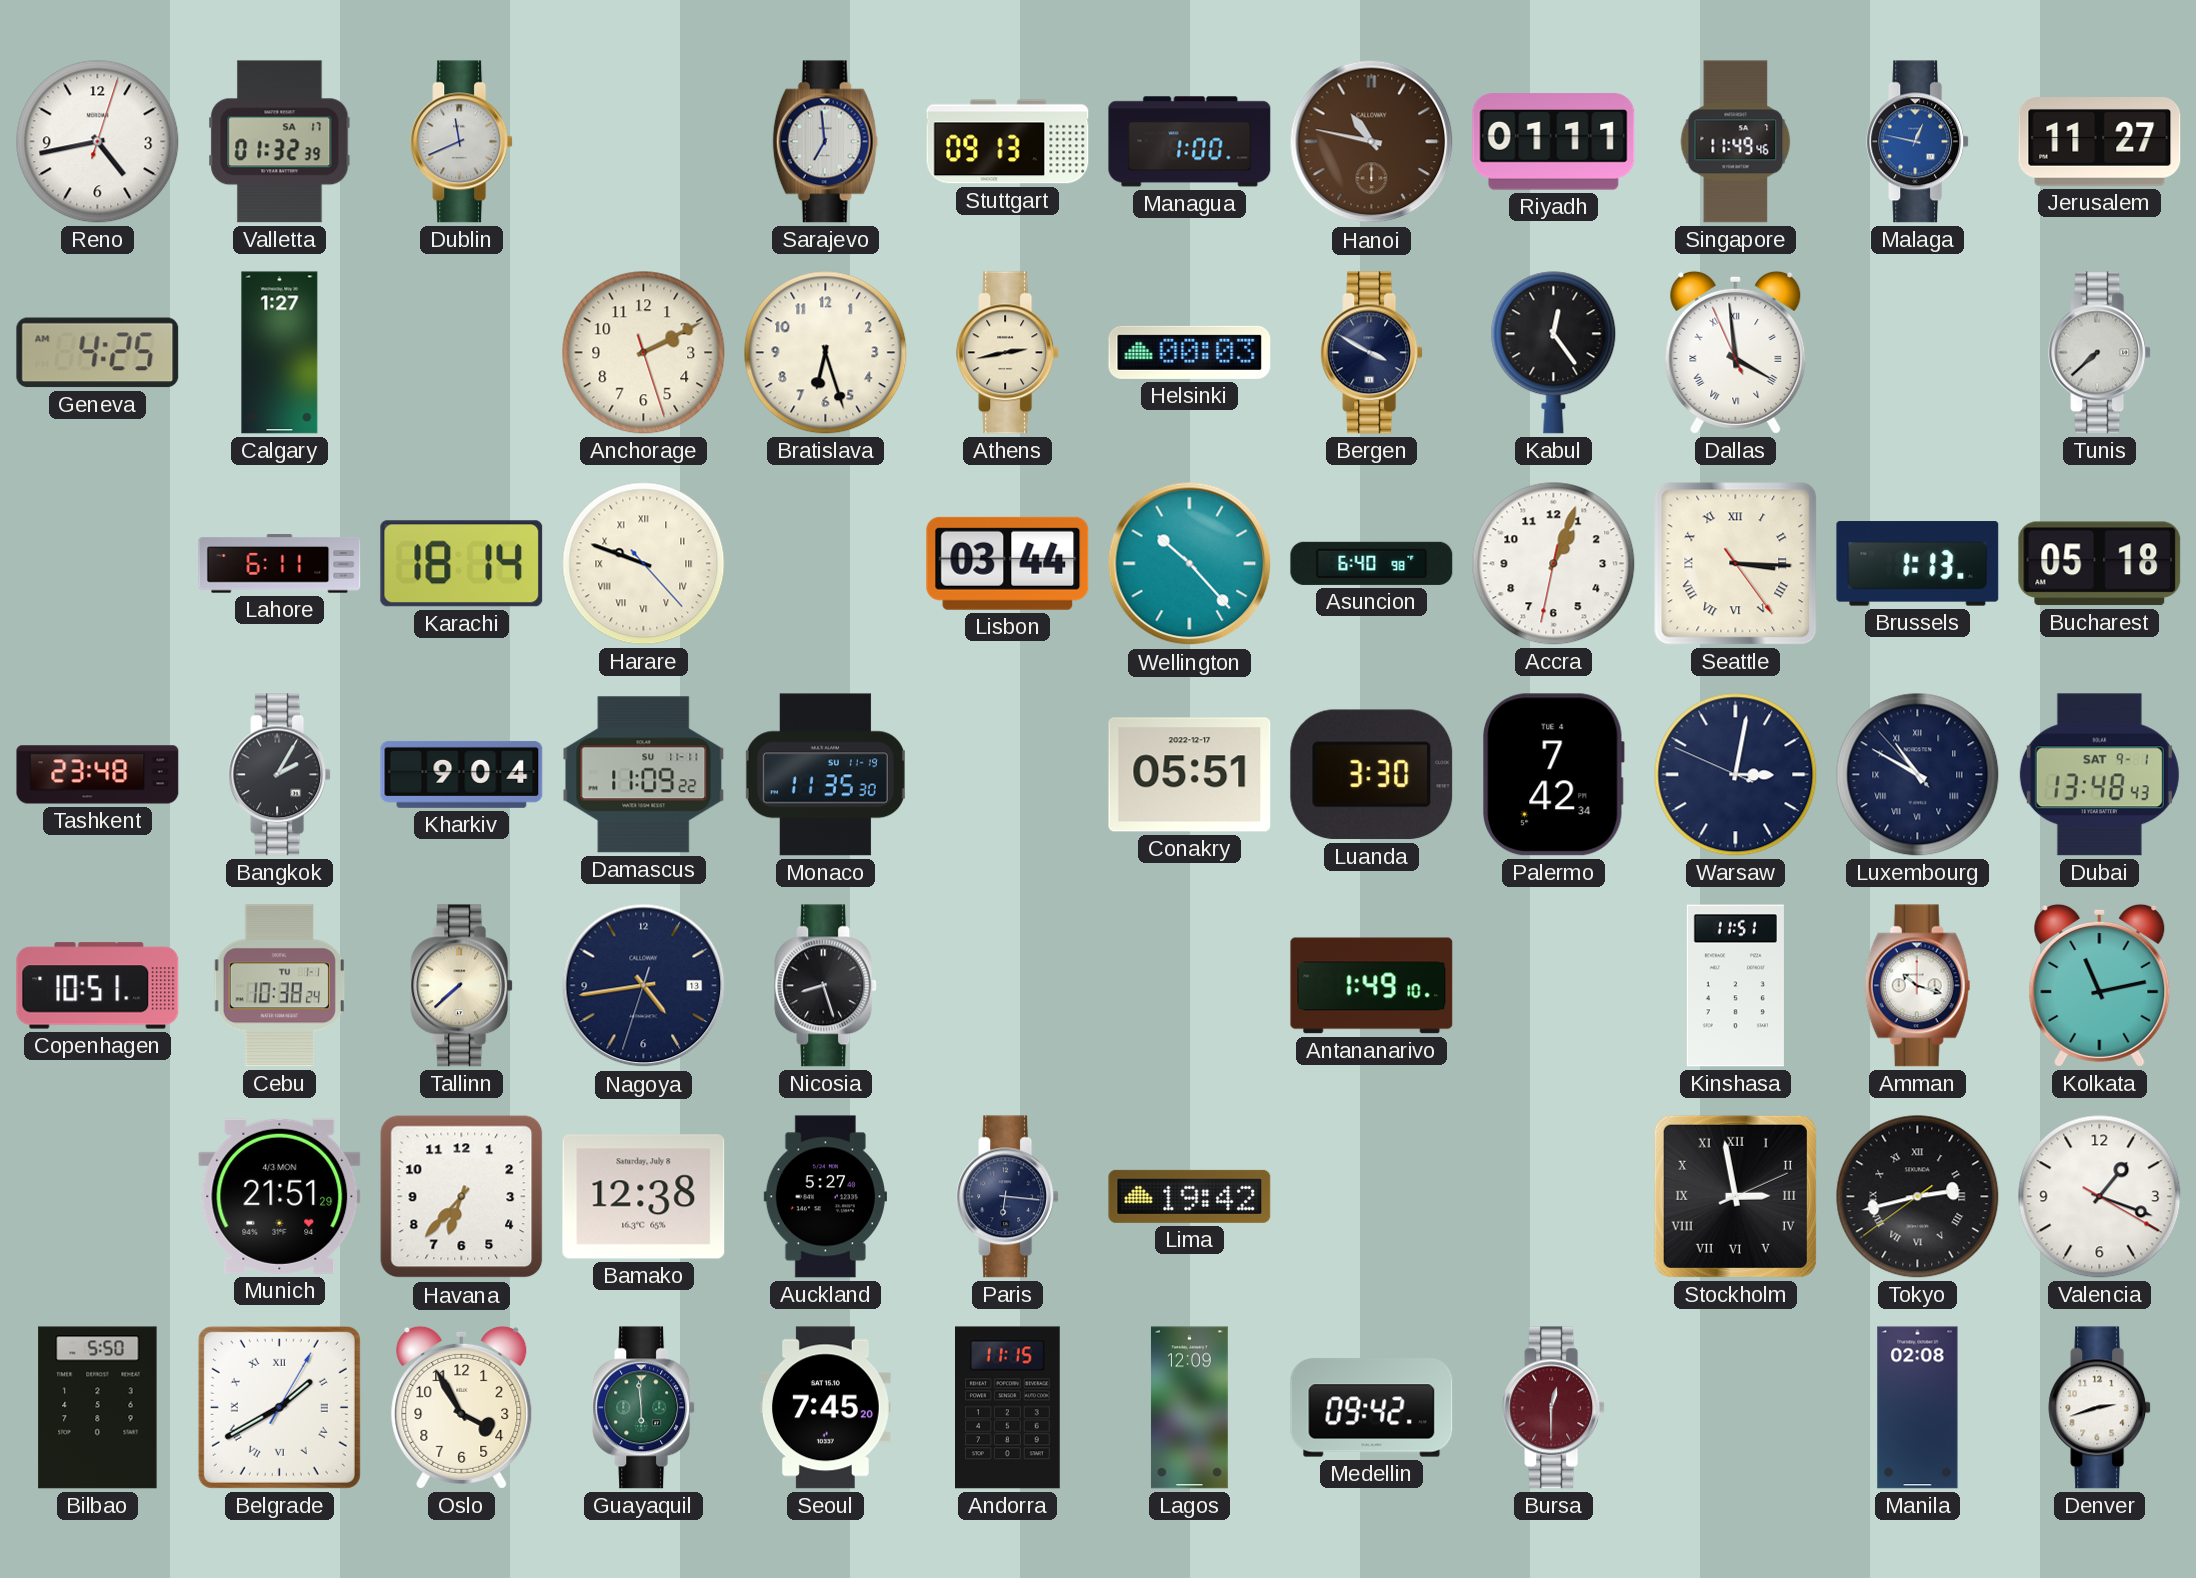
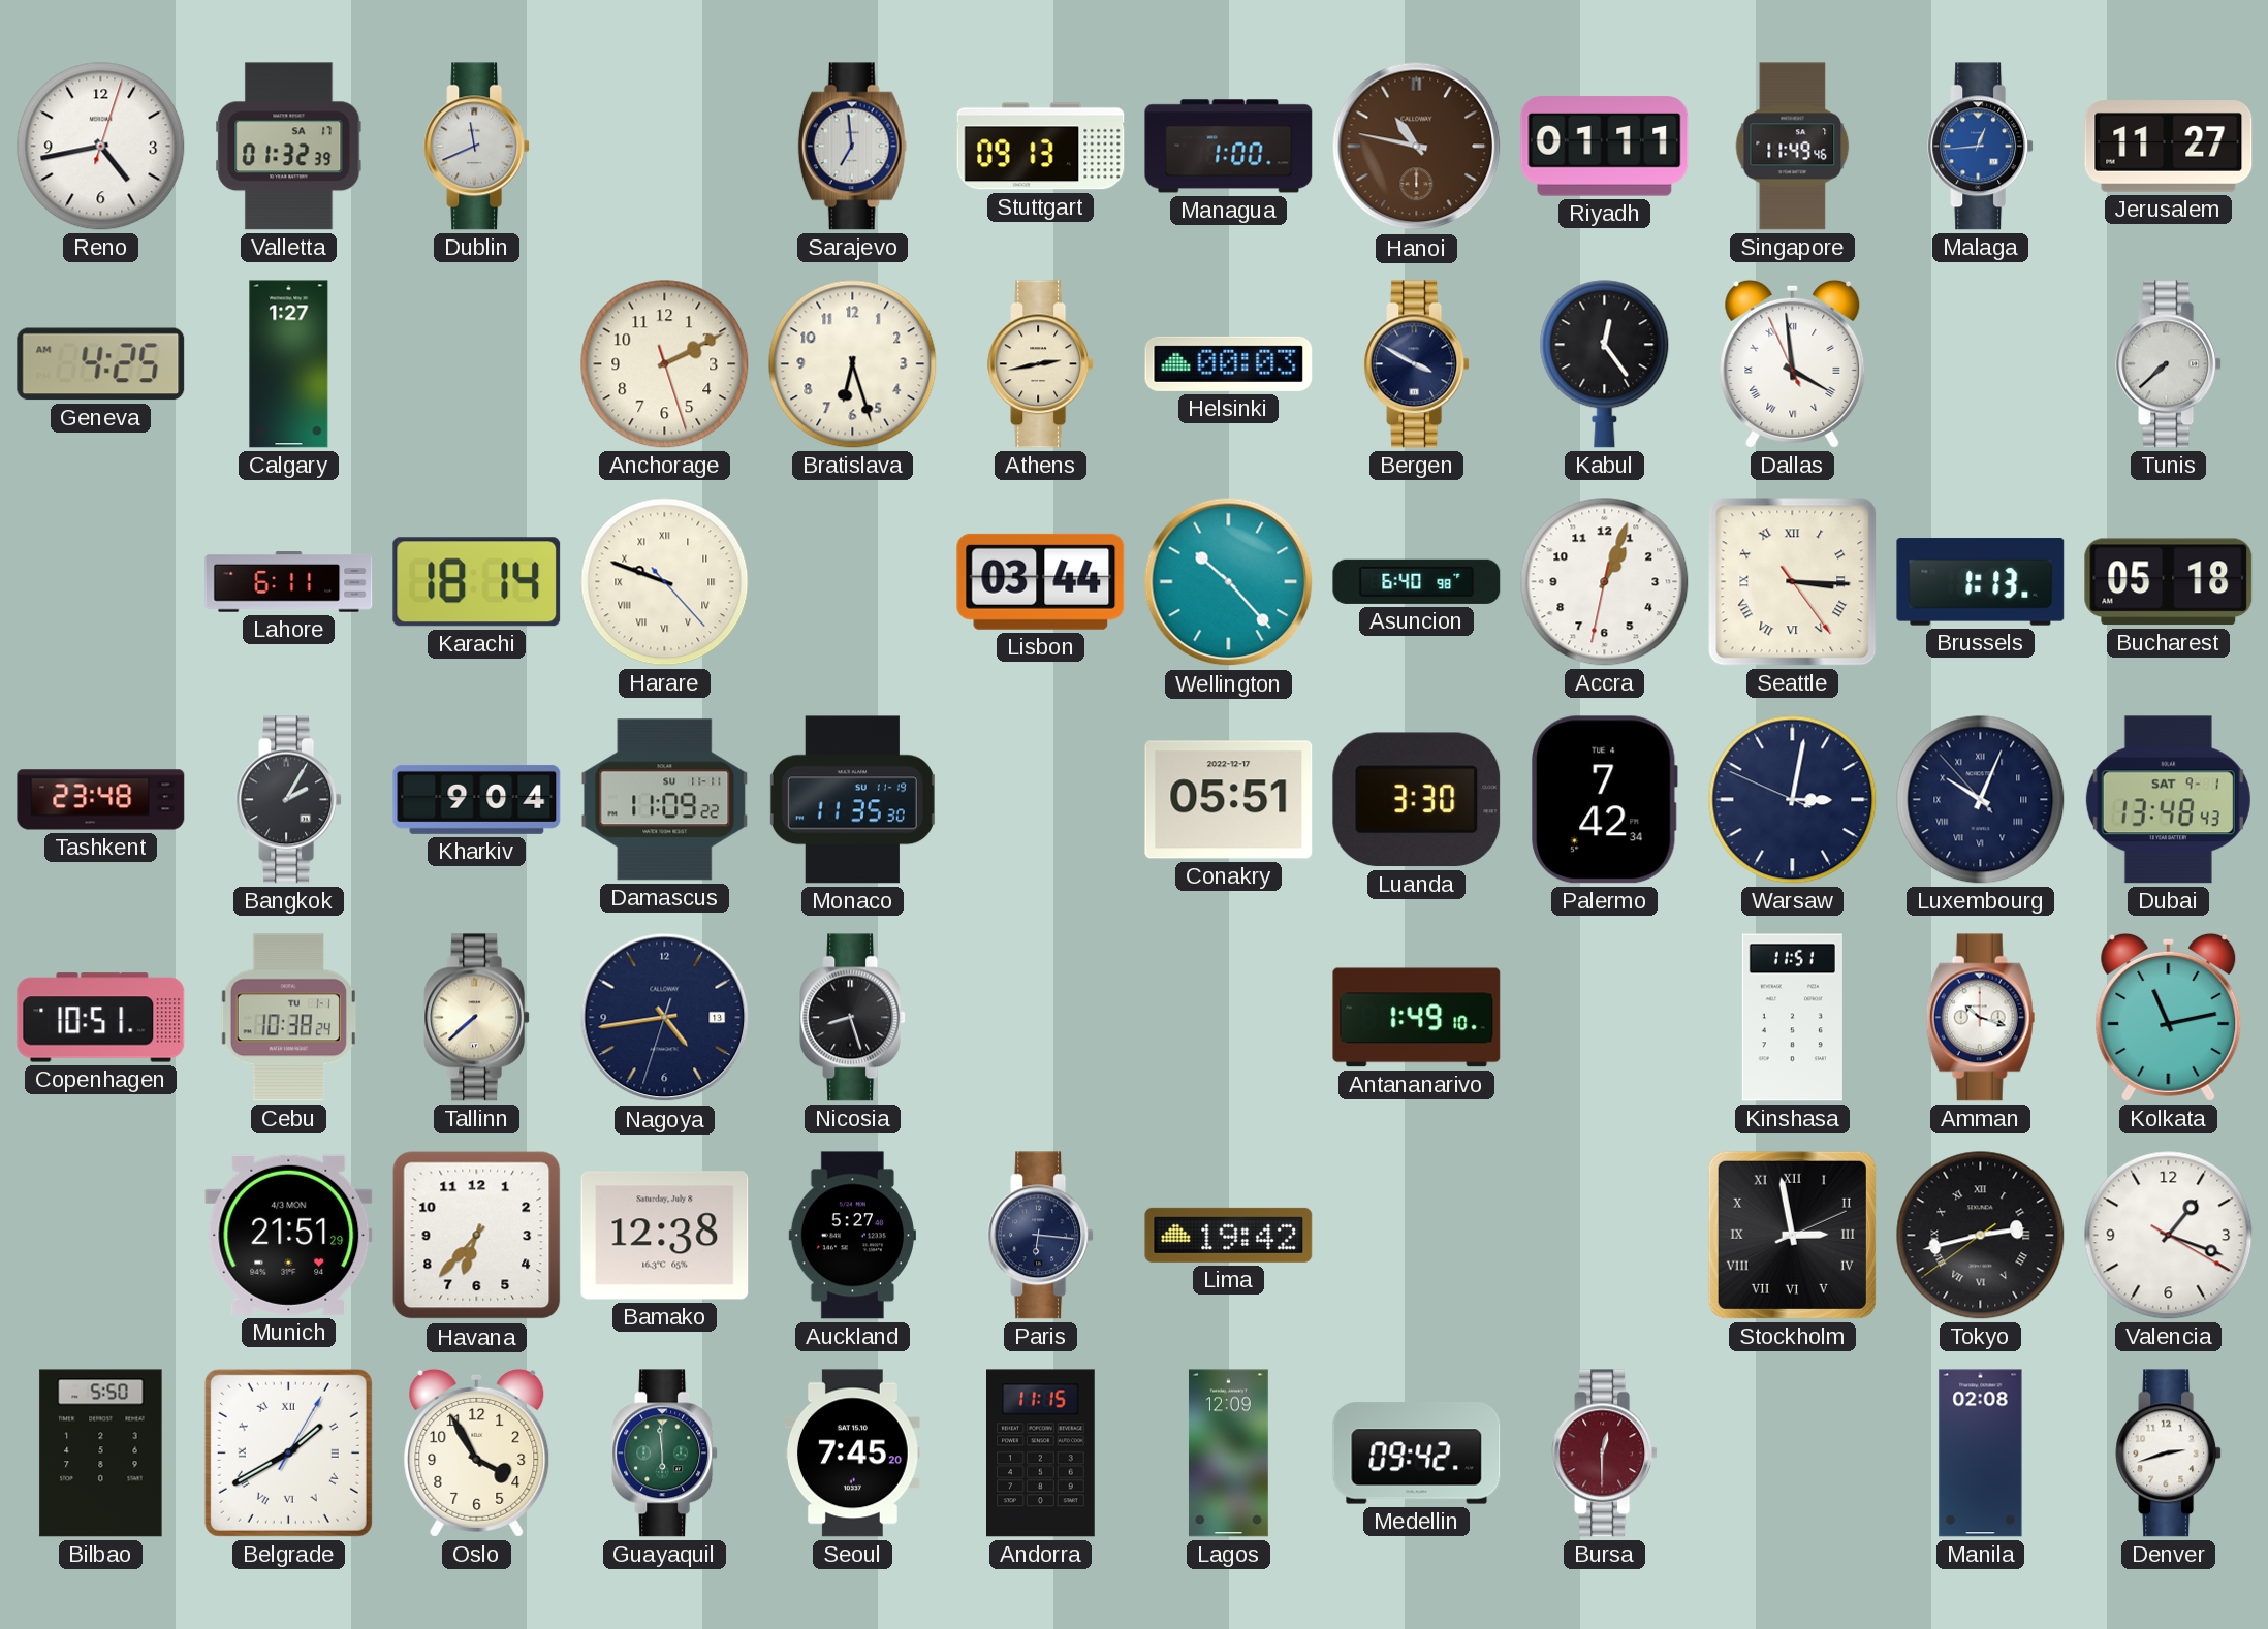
Malaga: 12:47 -> 12:44
Luxembourg: 10:49 -> 10:03
